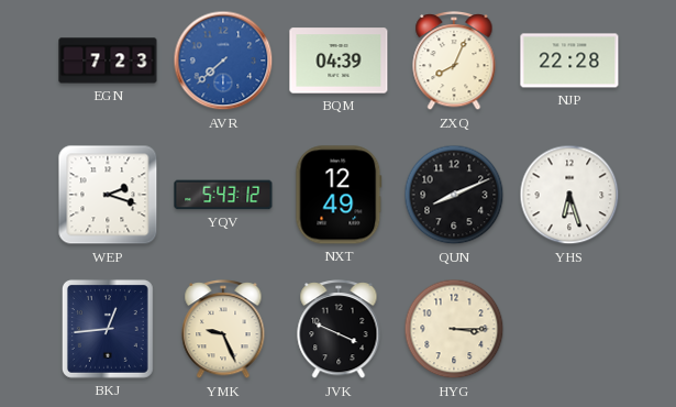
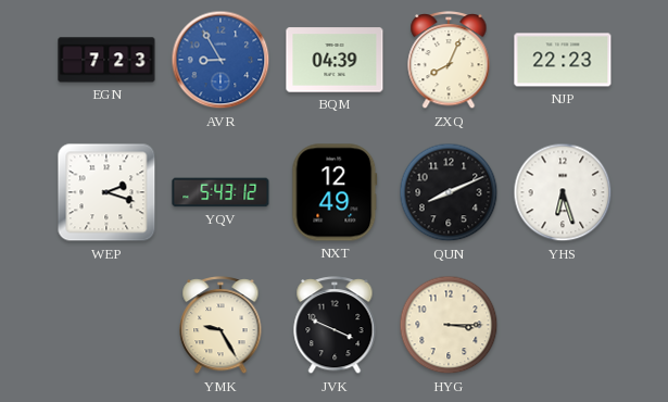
AVR: 7:38 -> 8:55
NJP: 22:28 -> 22:23
BKJ: 12:44 -> none
YMK: 9:26 -> 9:25
